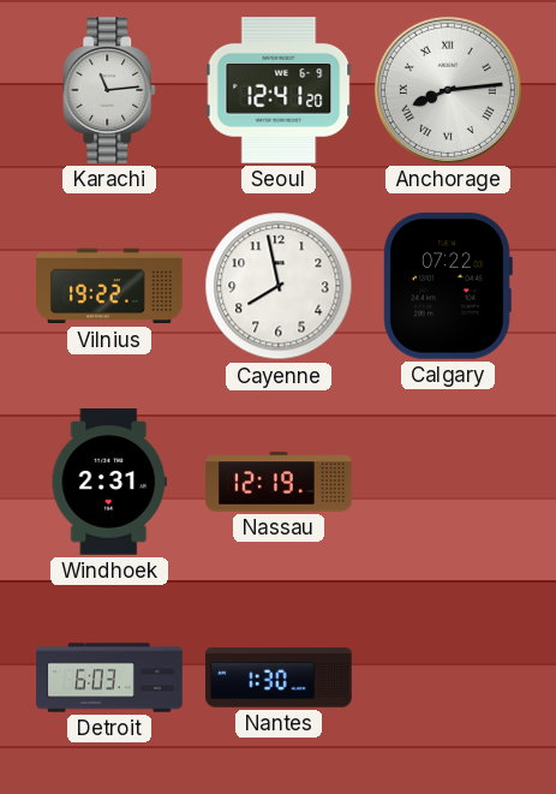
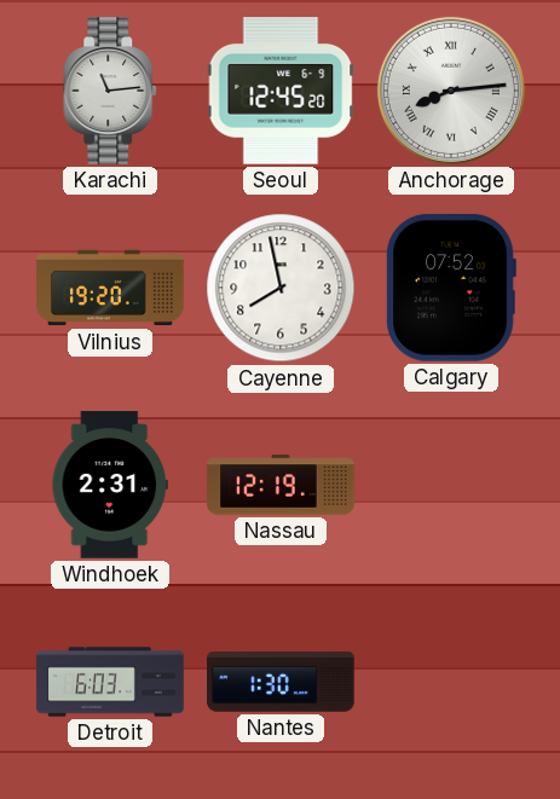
Seoul: 12:41 -> 12:45
Vilnius: 19:22 -> 19:20
Calgary: 07:22 -> 07:52
